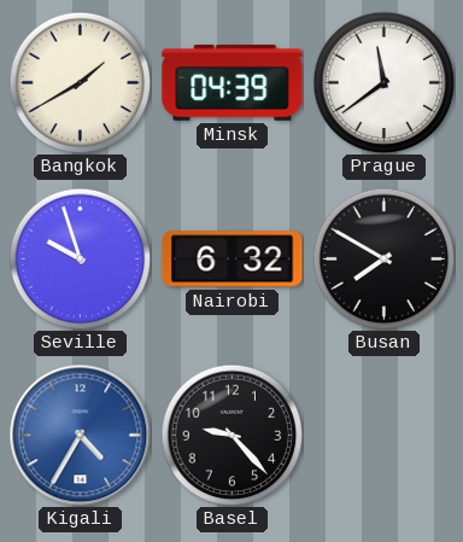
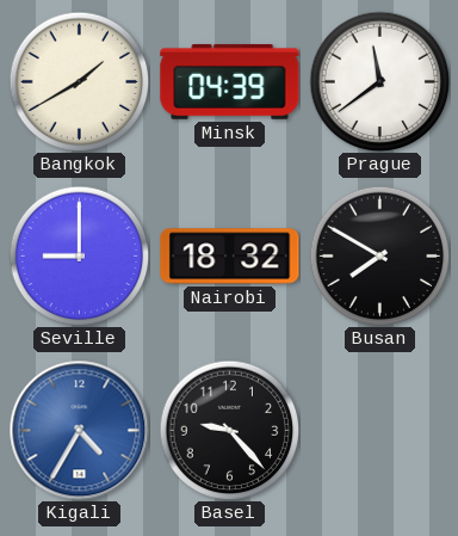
Seville: 9:57 -> 9:00
Nairobi: 6:32 -> 18:32
